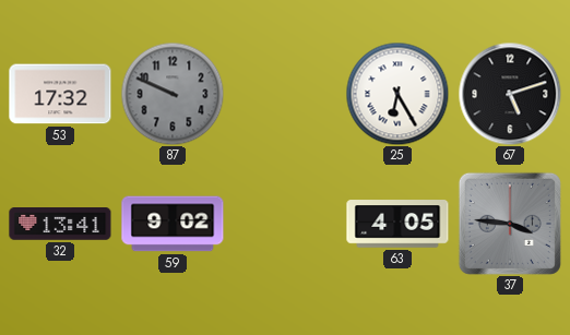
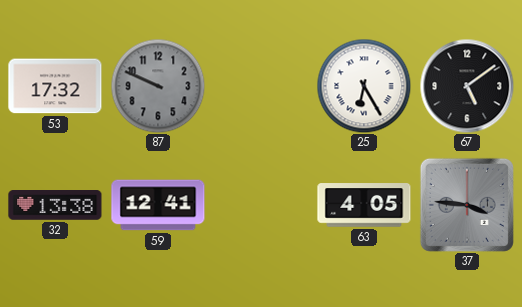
67: 5:12 -> 5:09
32: 13:41 -> 13:38
59: 9:02 -> 12:41
